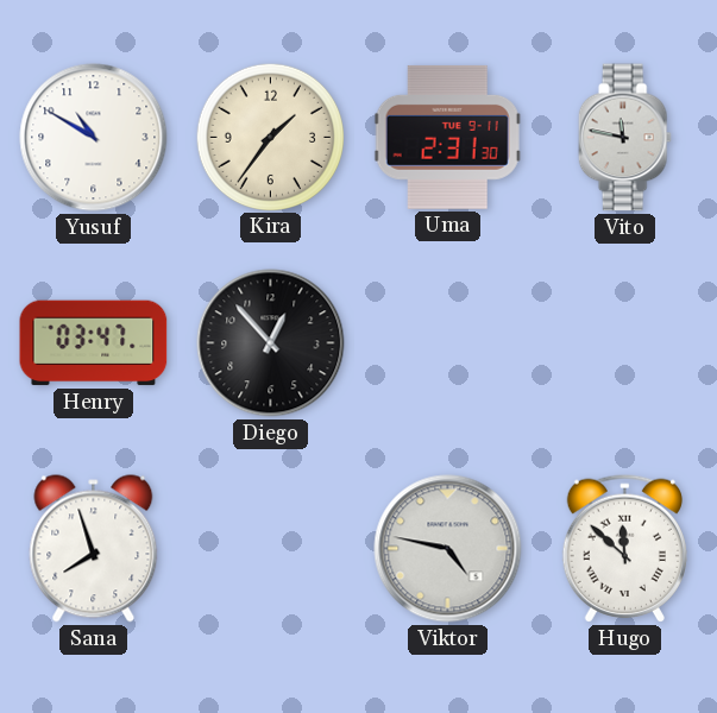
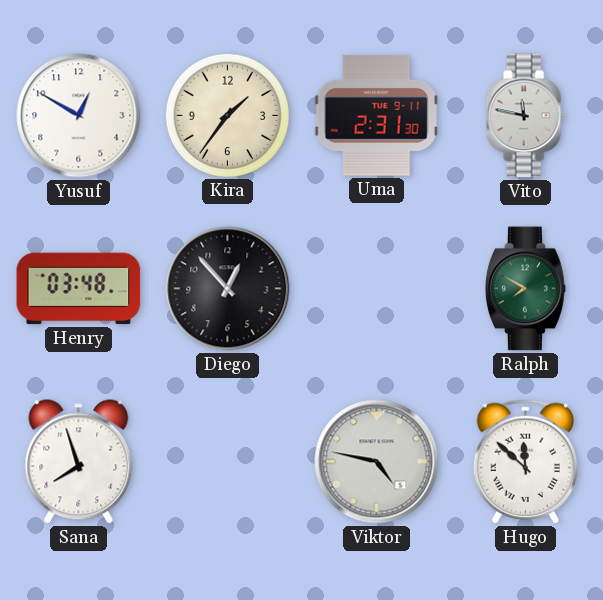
Yusuf: 10:50 -> 12:50
Henry: 03:47 -> 03:48
Ralph: none -> 7:50
